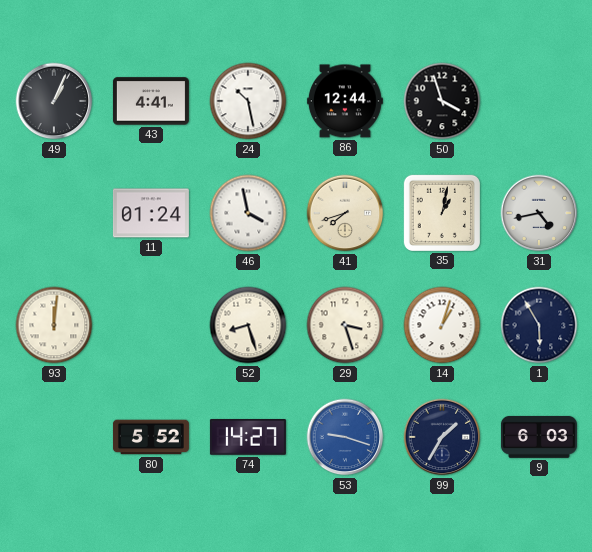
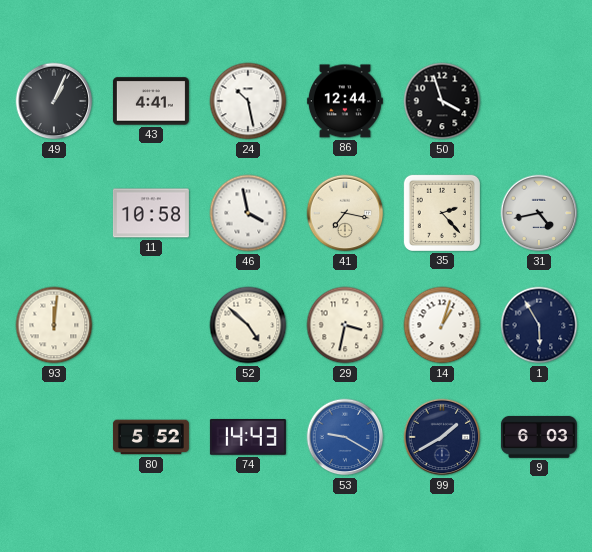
11: 01:24 -> 10:58
41: 7:42 -> 7:17
35: 1:02 -> 2:23
52: 8:27 -> 4:52
29: 3:27 -> 3:32
74: 14:27 -> 14:43
53: 9:18 -> 9:20
99: 1:35 -> 1:40
